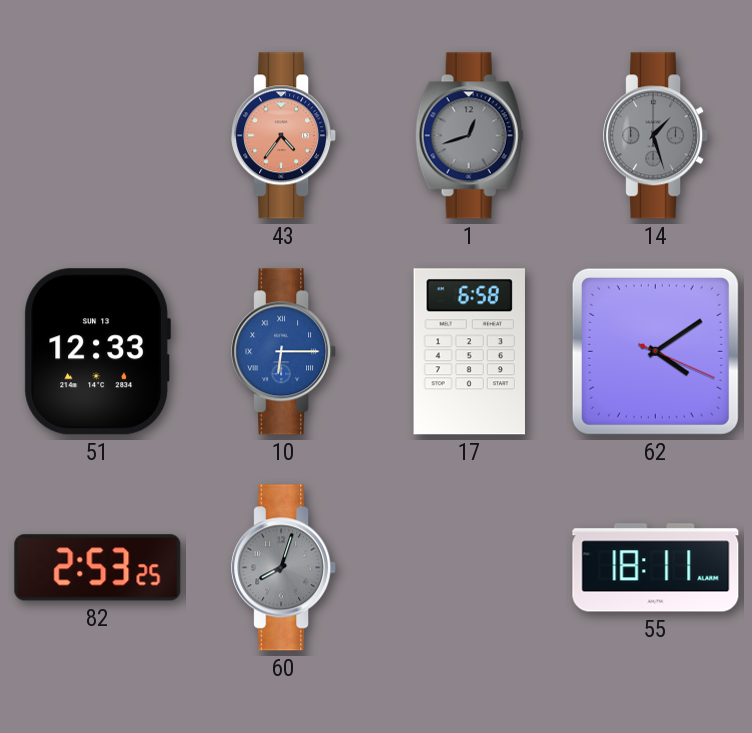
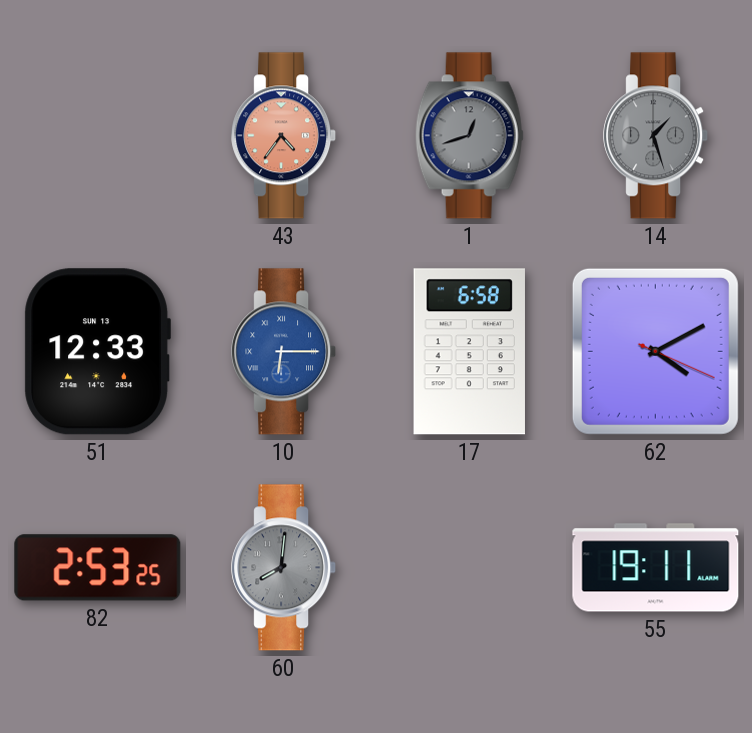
62: 4:09 -> 4:10
60: 8:03 -> 8:01
55: 18:11 -> 19:11
